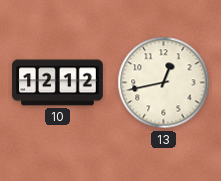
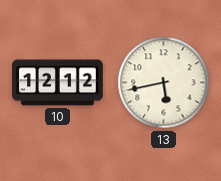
13: 12:43 -> 5:43
